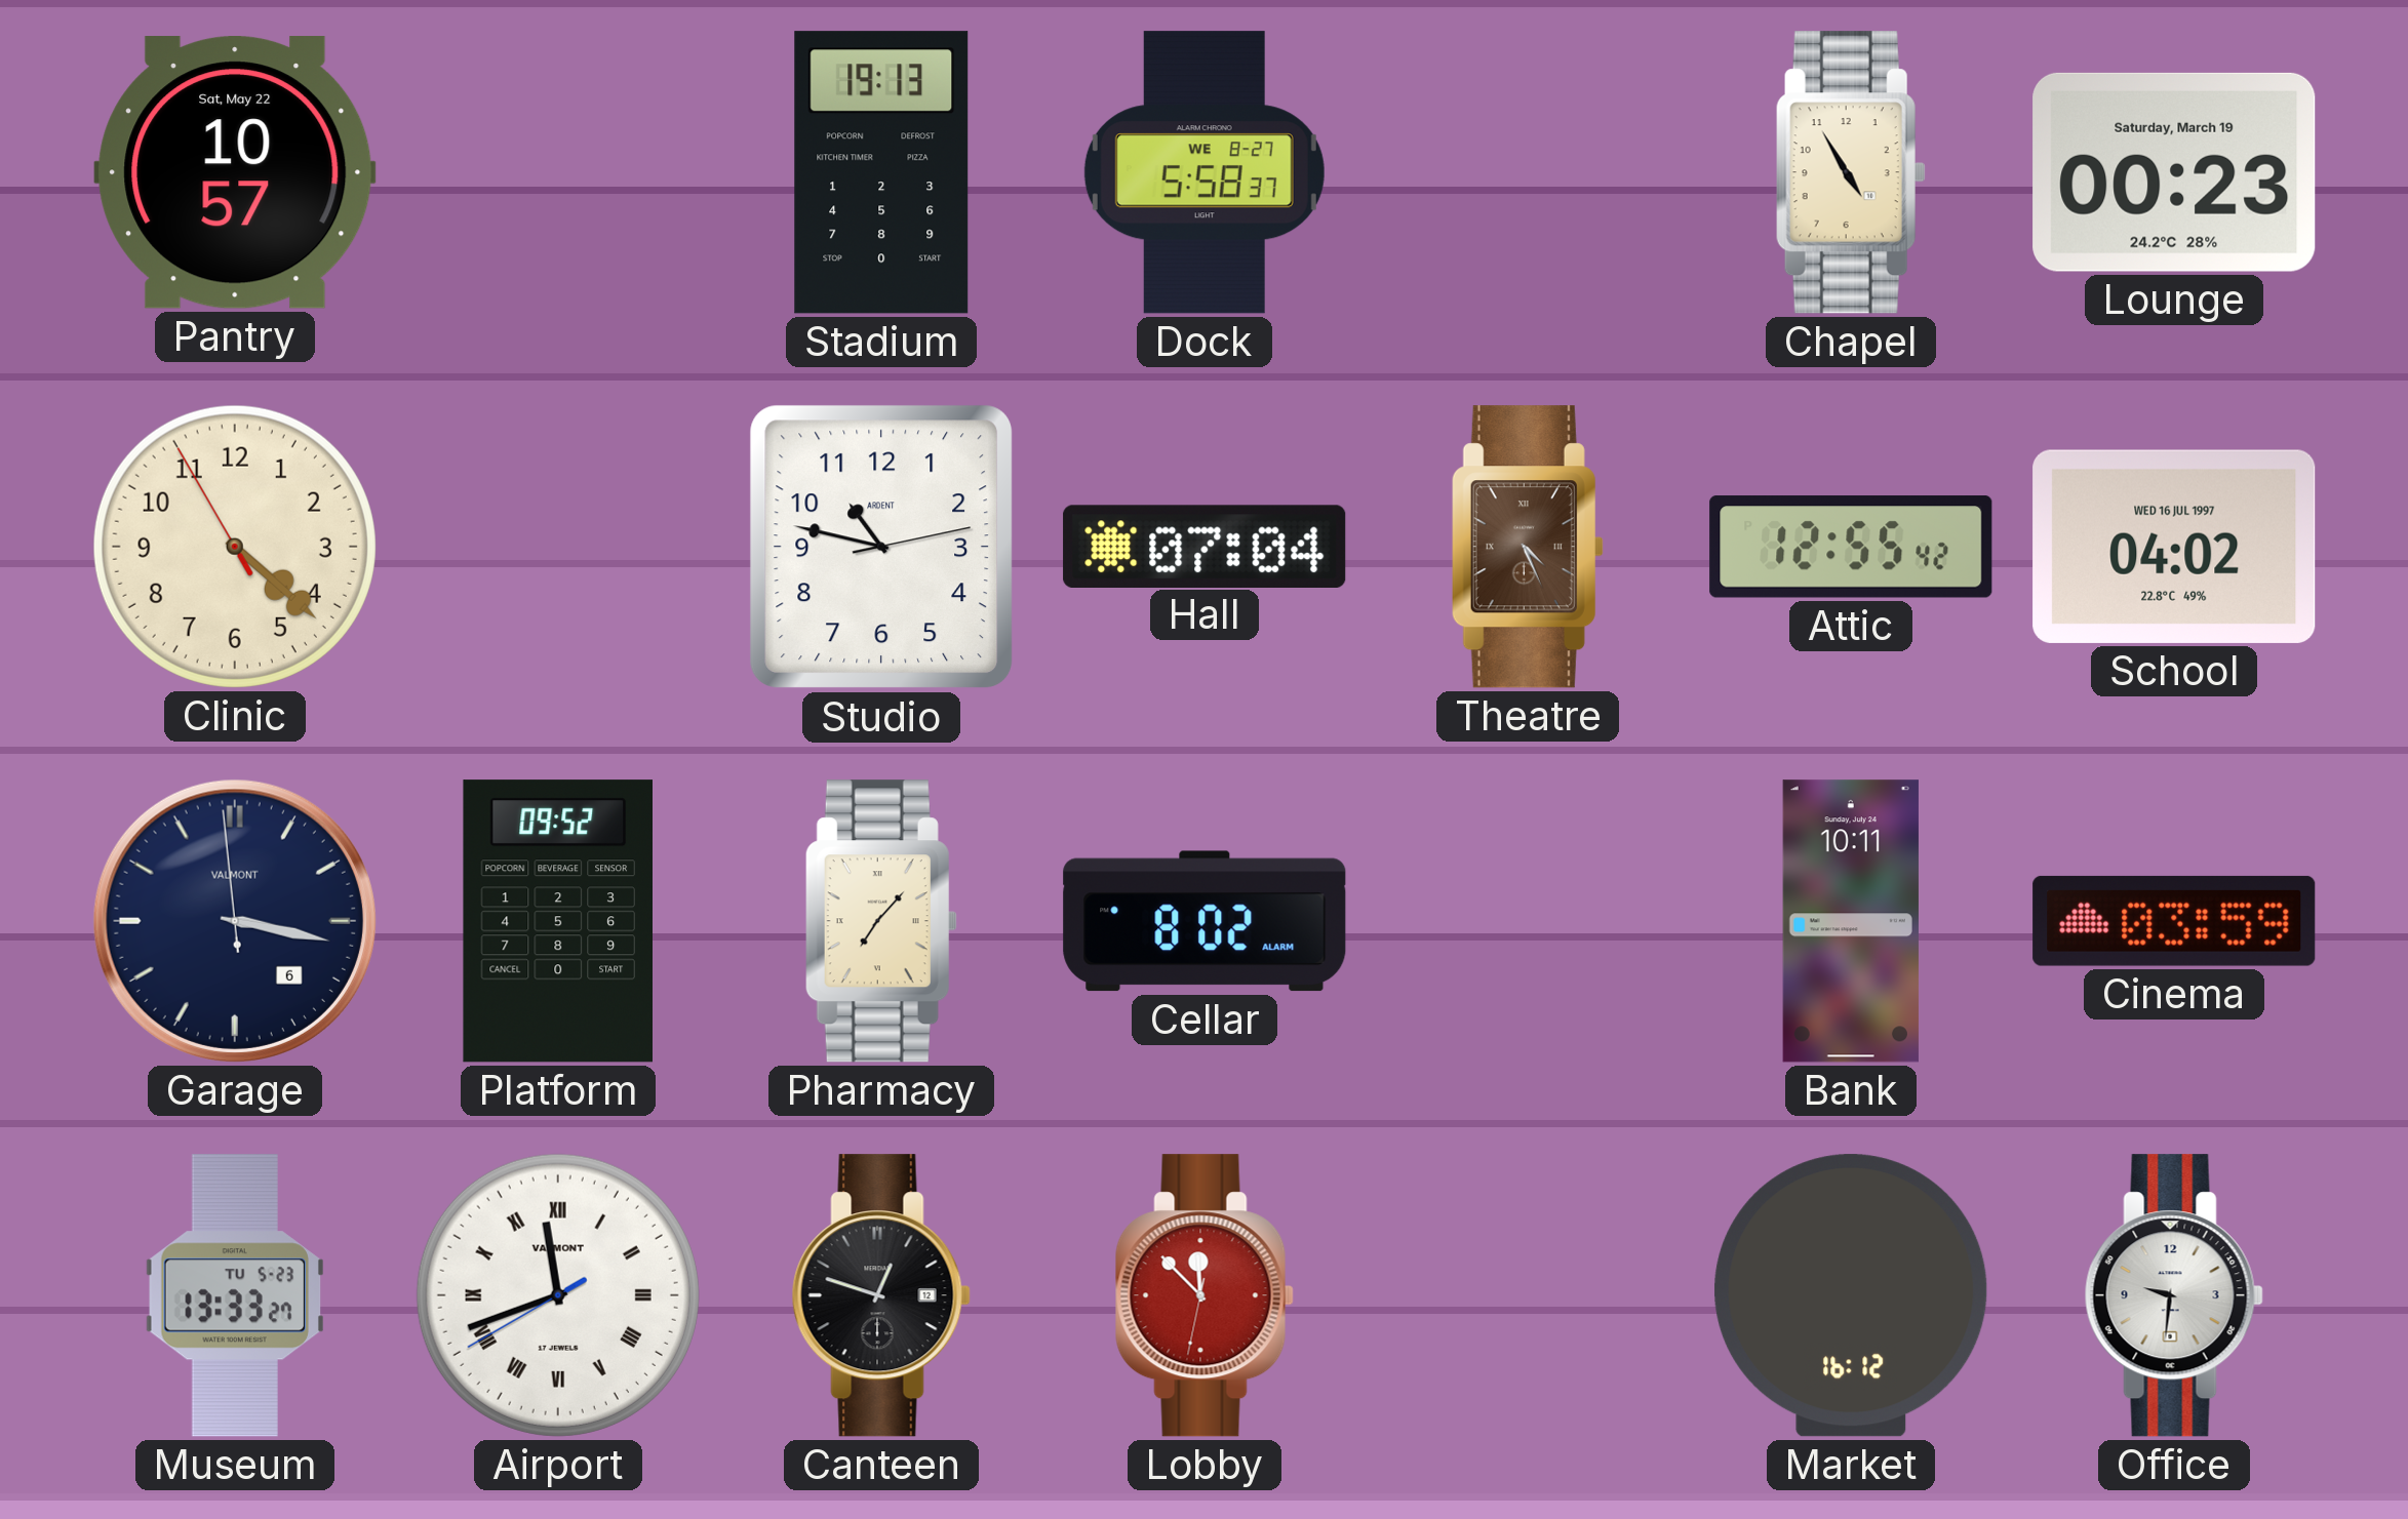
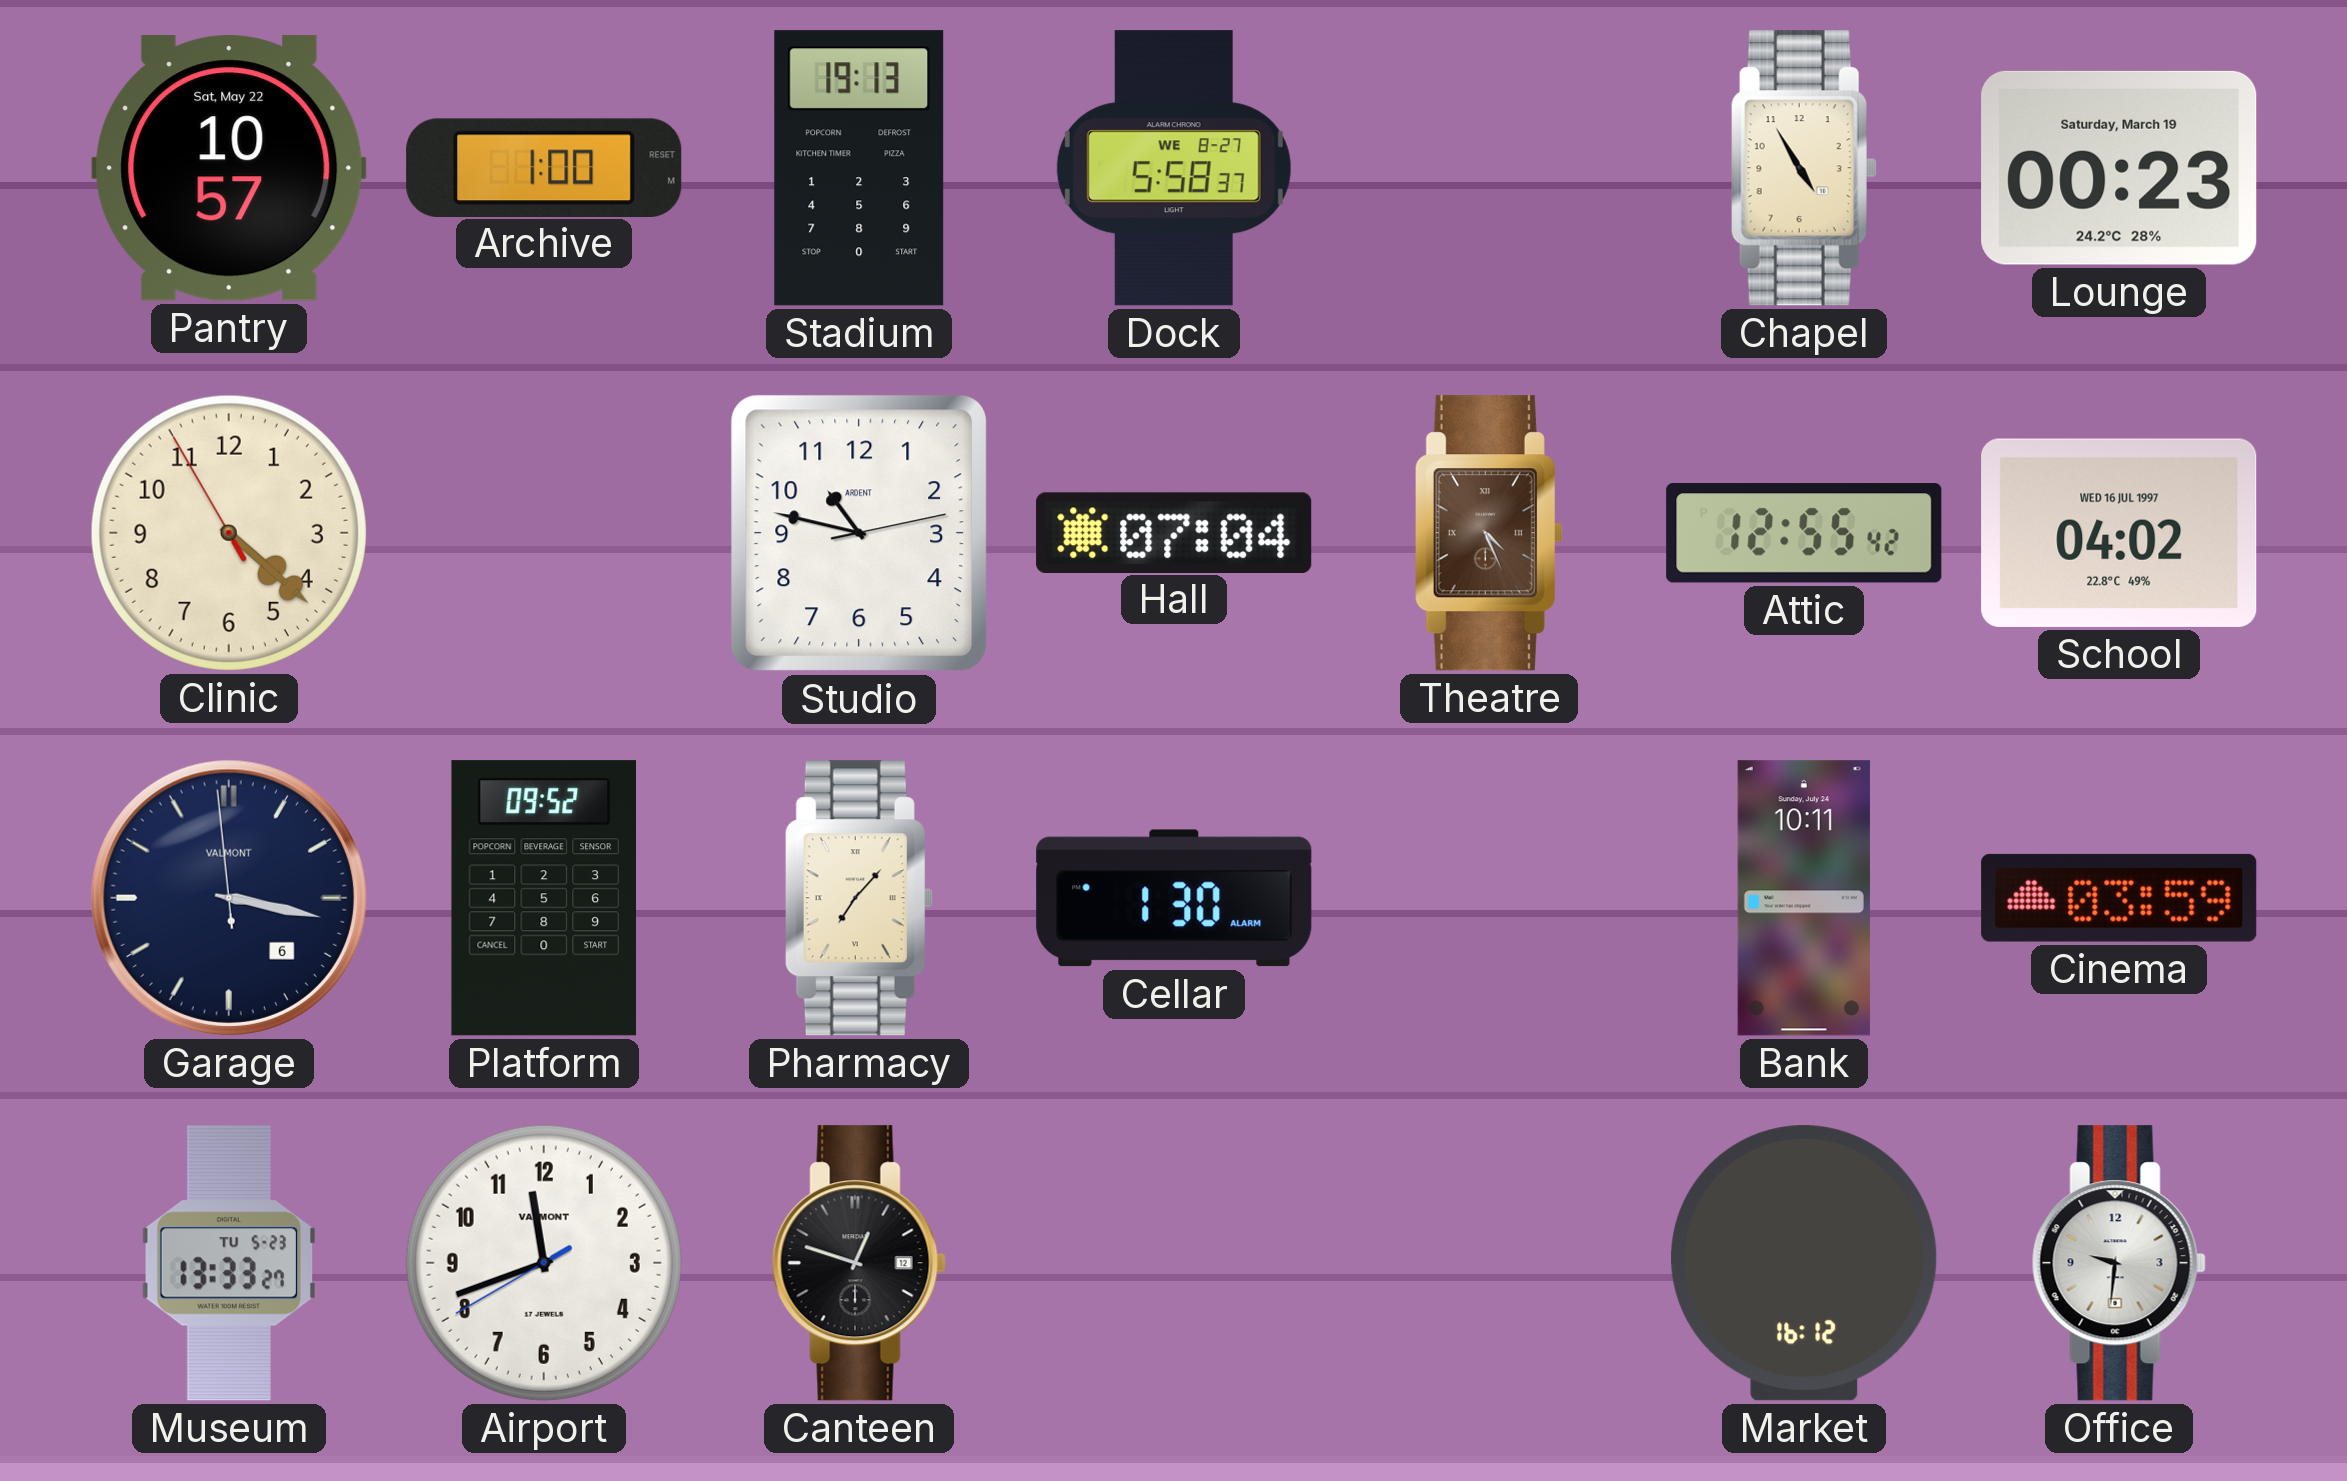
Archive: none -> 1:00
Cellar: 8:02 -> 1:30
Airport numerals: Roman -> Arabic
Lobby: 11:52 -> none
